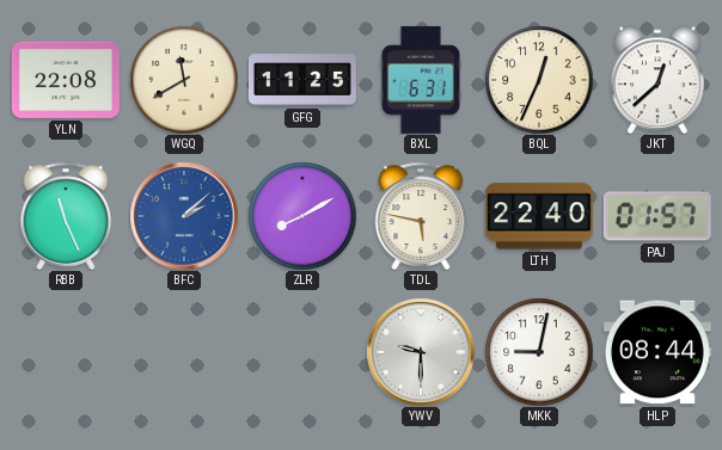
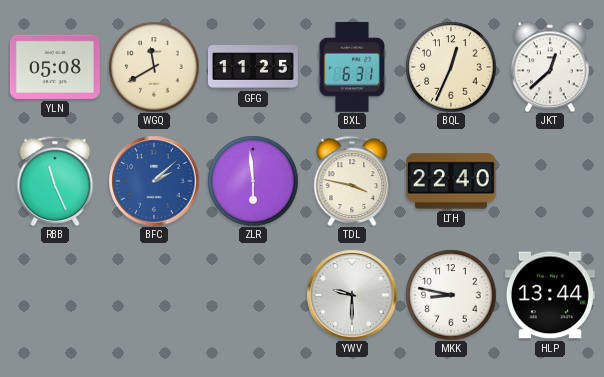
YLN: 22:08 -> 05:08
ZLR: 8:10 -> 5:59
TDL: 5:47 -> 3:47
PAJ: 01:57 -> none
MKK: 9:02 -> 8:47
HLP: 08:44 -> 13:44
